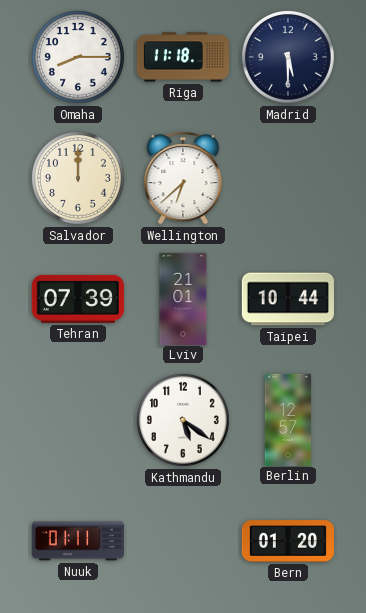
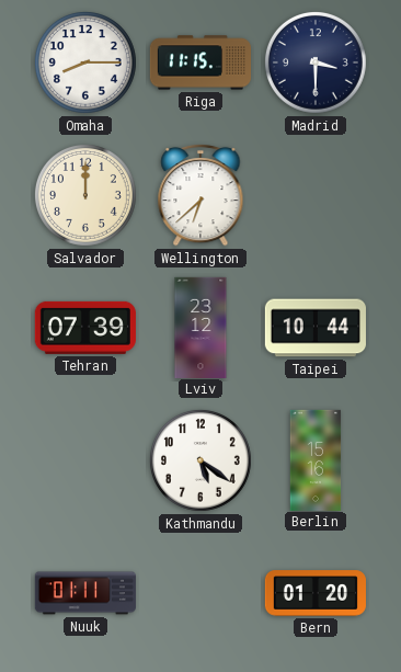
Riga: 11:18 -> 11:15
Madrid: 5:30 -> 3:30
Lviv: 21:01 -> 23:12
Berlin: 12:57 -> 15:16
